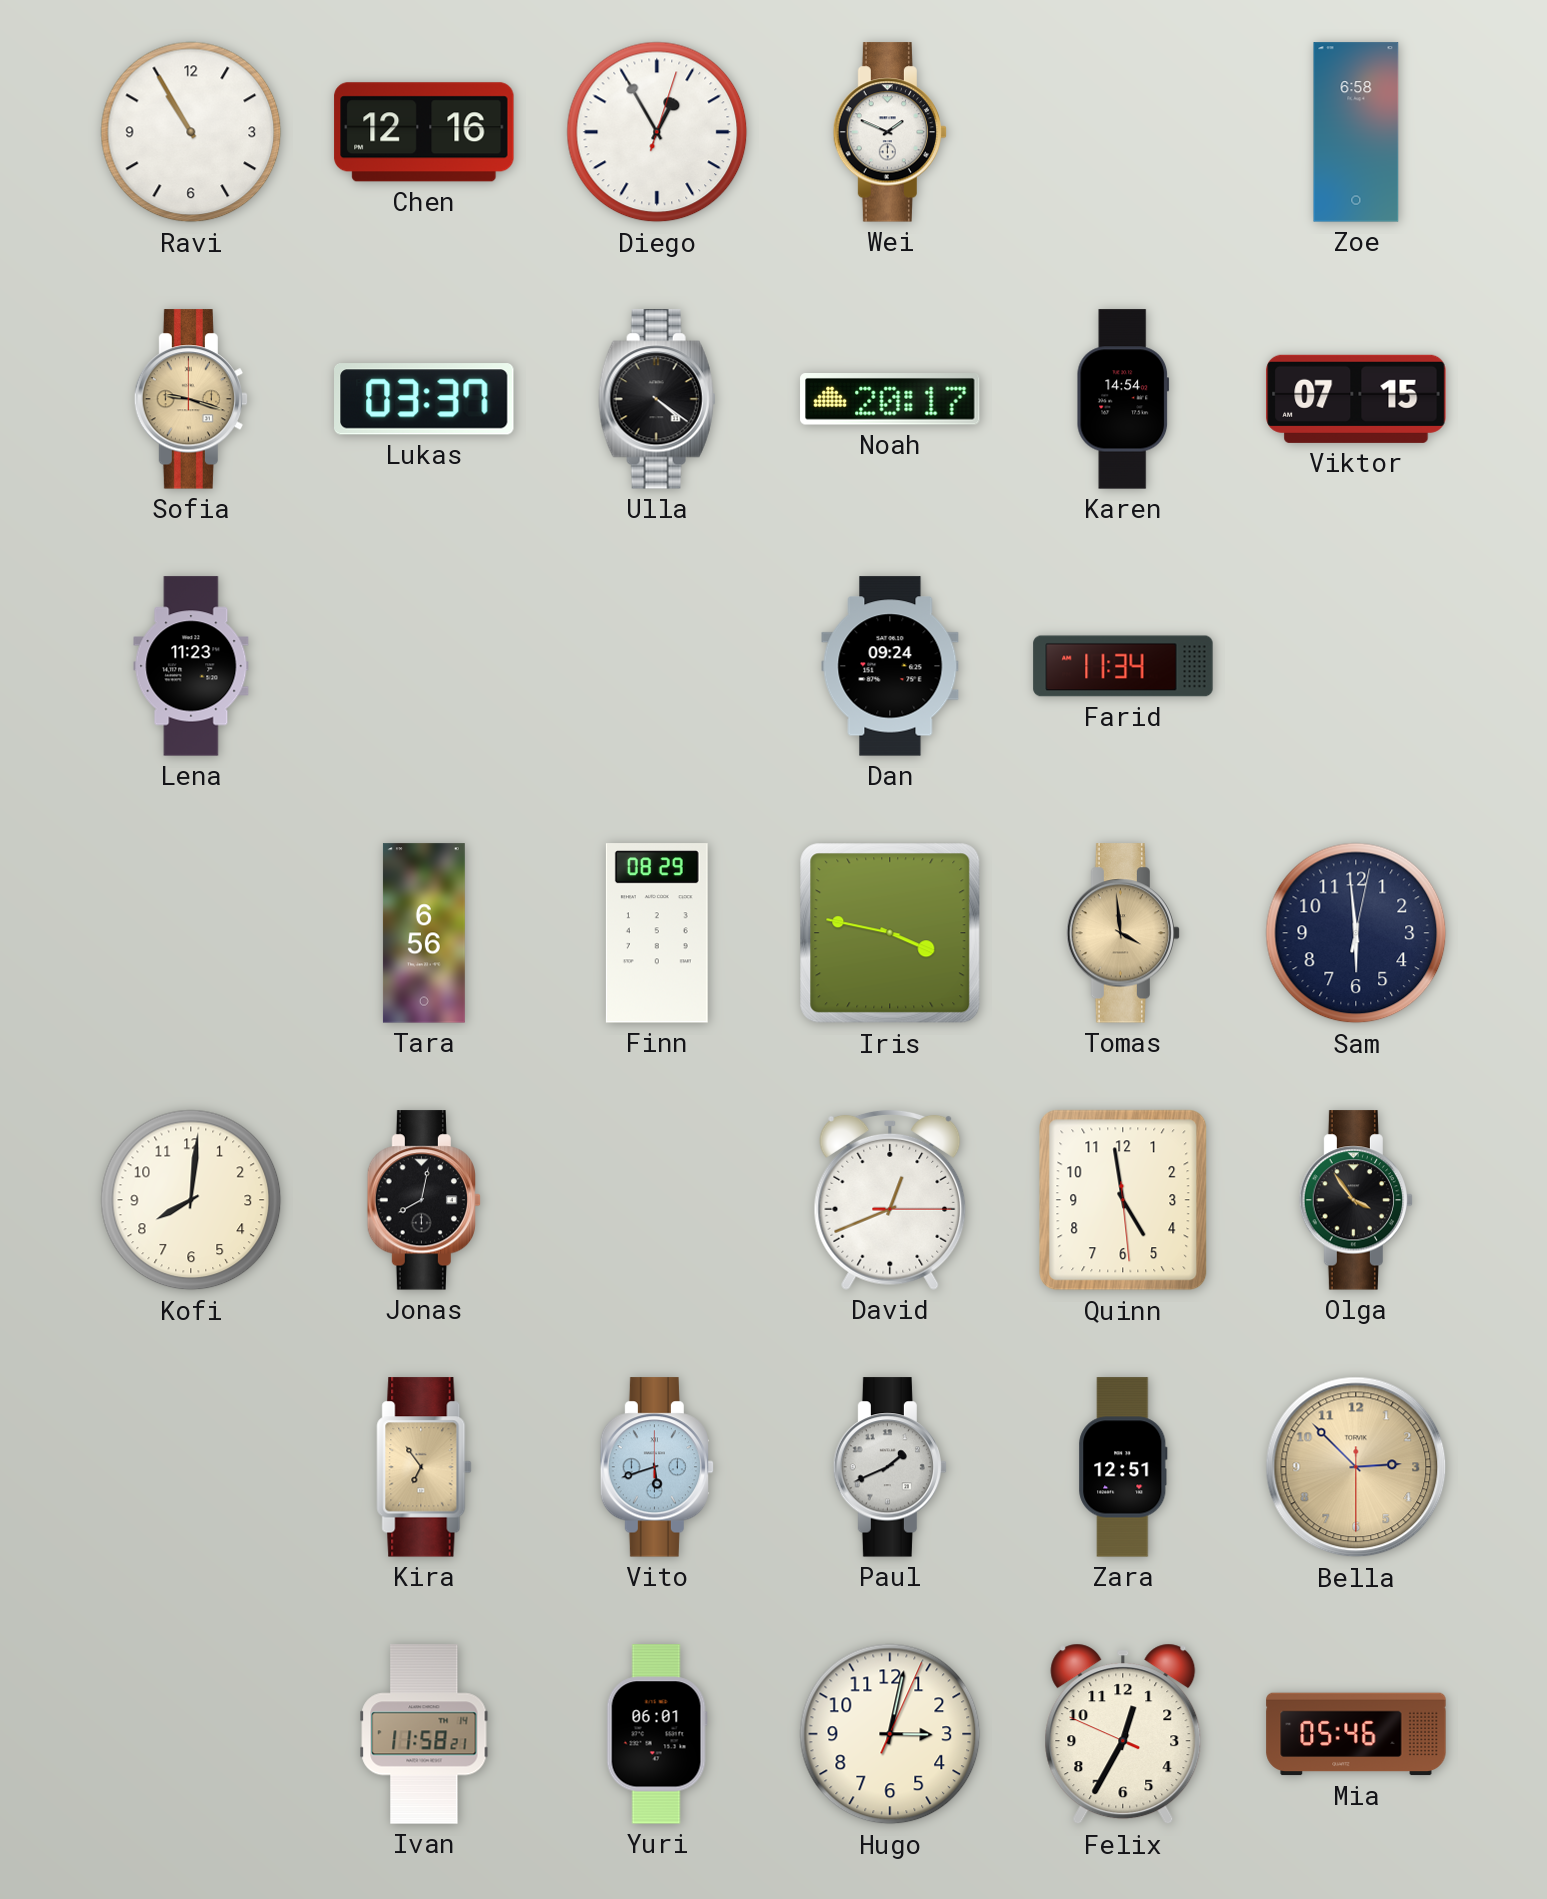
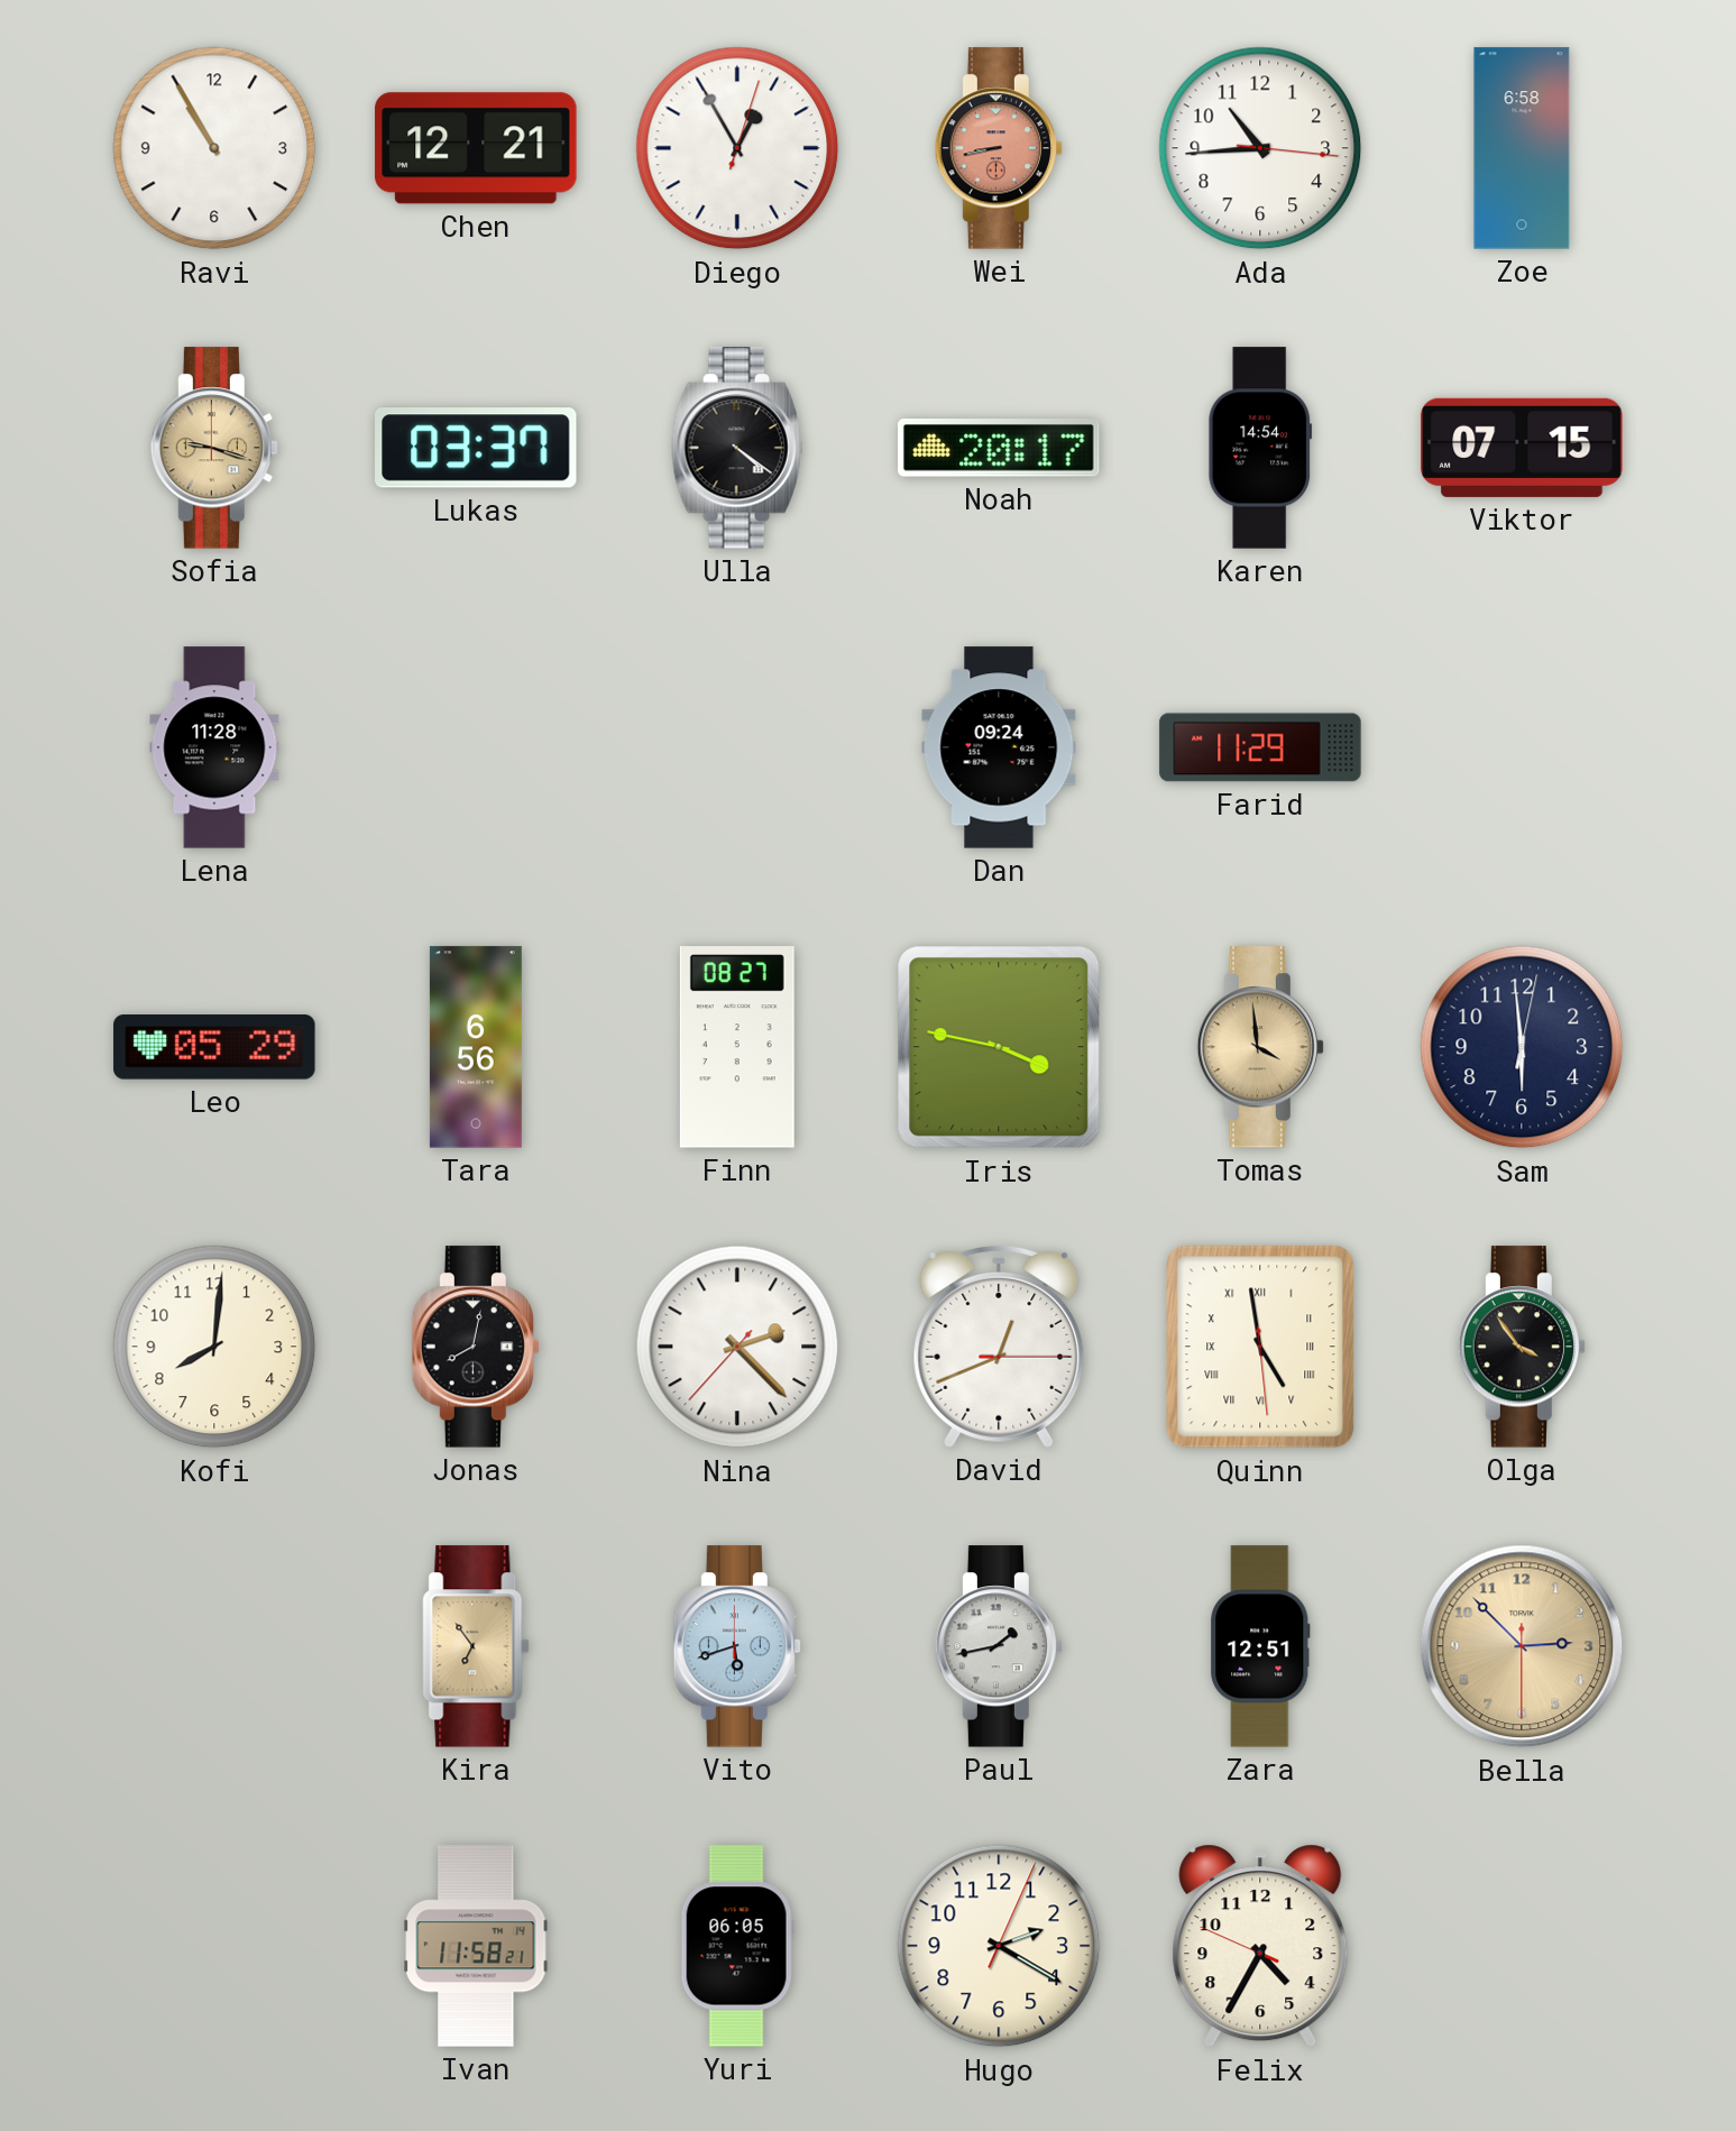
Chen: 12:16 -> 12:21
Wei: 1:49 -> 8:43
Wei dial: white -> salmon
Ada: none -> 10:44
Lena: 11:23 -> 11:28
Farid: 11:34 -> 11:29
Leo: none -> 05:29
Finn: 08:29 -> 08:27
Nina: none -> 2:22
Quinn numerals: Arabic -> Roman
Paul: 1:41 -> 1:43
Yuri: 06:01 -> 06:05
Hugo: 3:02 -> 2:20
Felix: 12:34 -> 4:34
Mia: 05:46 -> none
